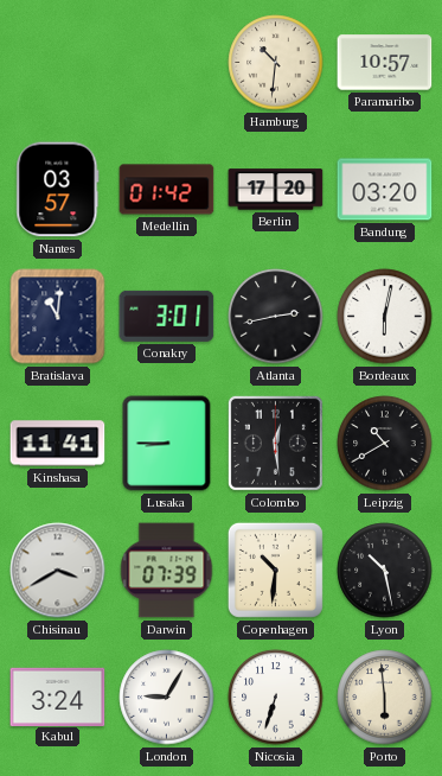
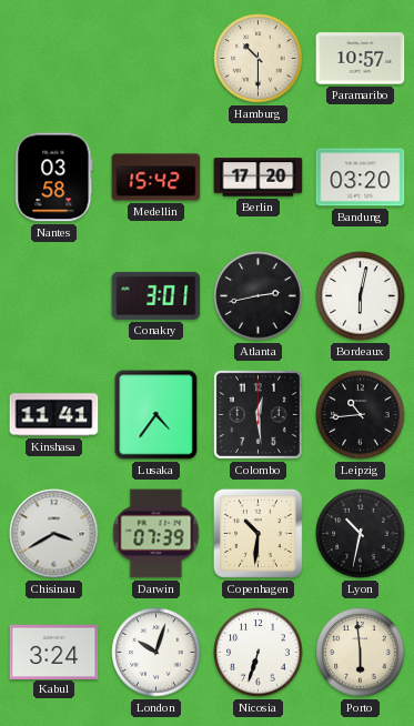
Hamburg: 10:31 -> 10:30
Nantes: 03:57 -> 03:58
Medellin: 01:42 -> 15:42
Bratislava: 11:01 -> none
Lusaka: 8:45 -> 4:36
Leipzig: 10:40 -> 10:44
Lyon: 10:28 -> 10:32
London: 9:05 -> 10:03
